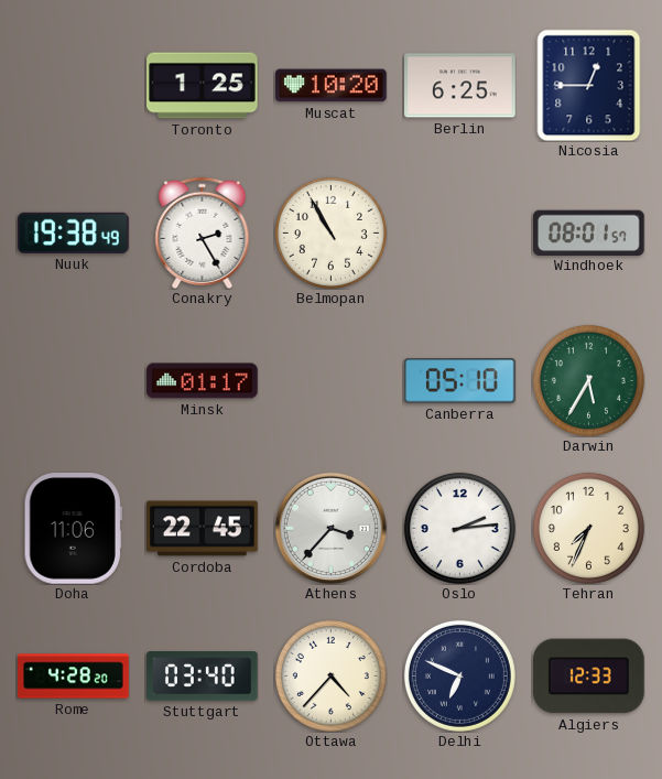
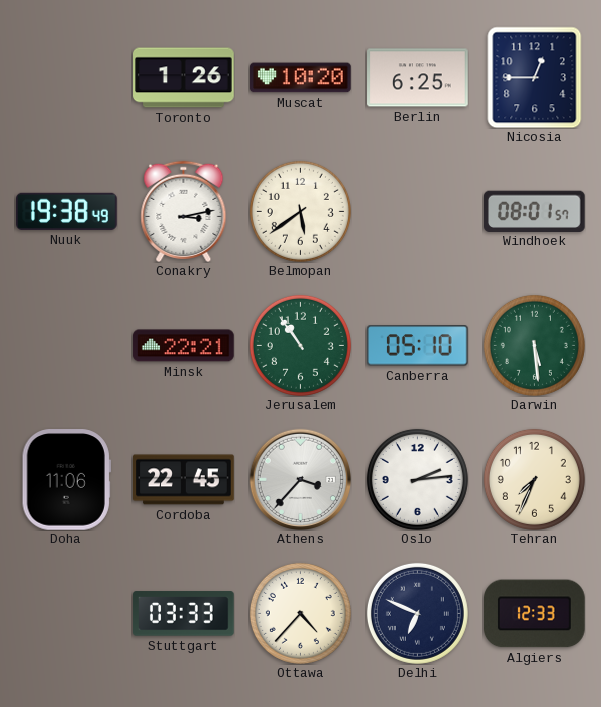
Toronto: 1:25 -> 1:26
Conakry: 2:25 -> 3:13
Belmopan: 10:55 -> 5:39
Minsk: 01:17 -> 22:21
Jerusalem: none -> 10:54
Darwin: 5:35 -> 5:29
Rome: 4:28 -> none
Stuttgart: 03:40 -> 03:33
